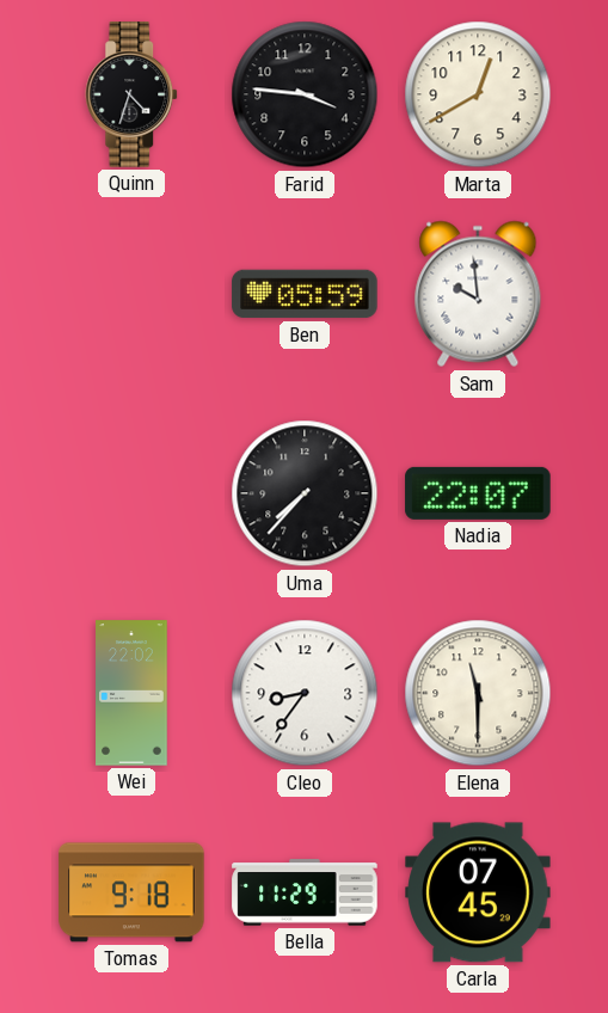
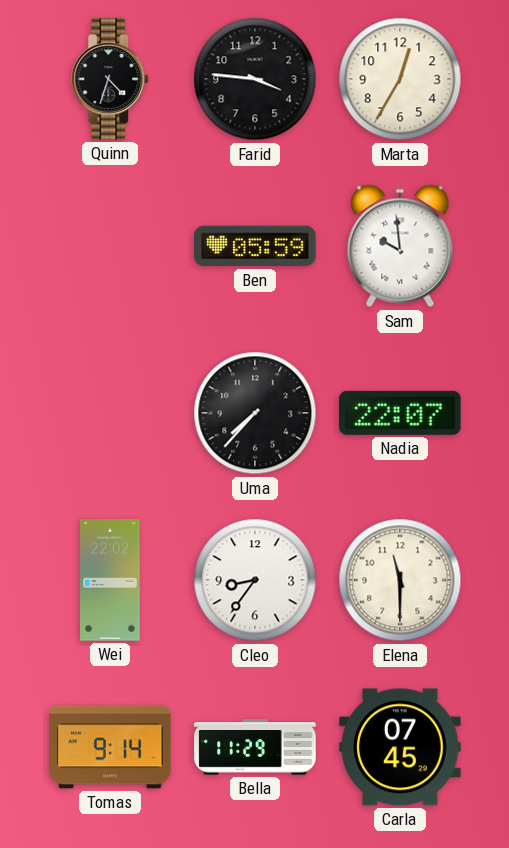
Marta: 12:40 -> 12:35
Tomas: 9:18 -> 9:14
